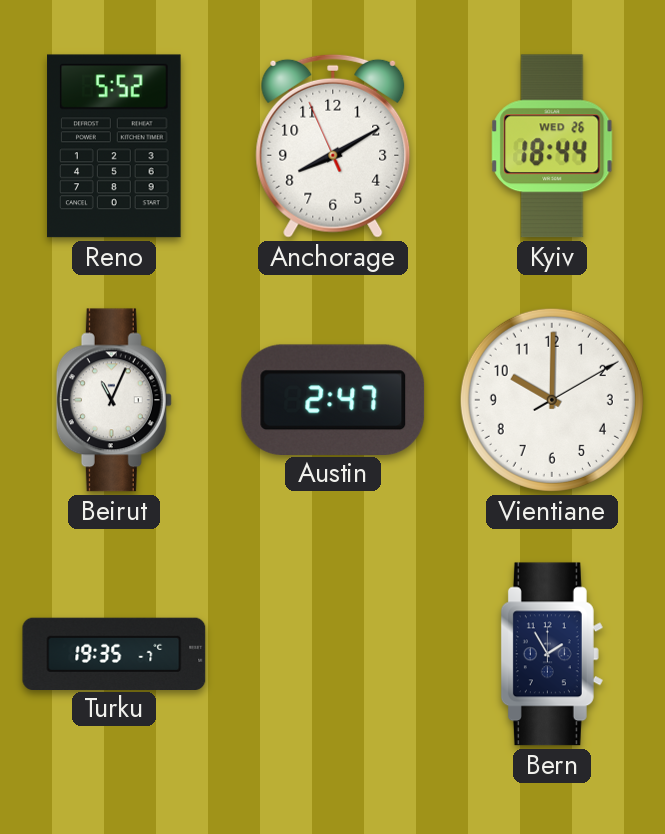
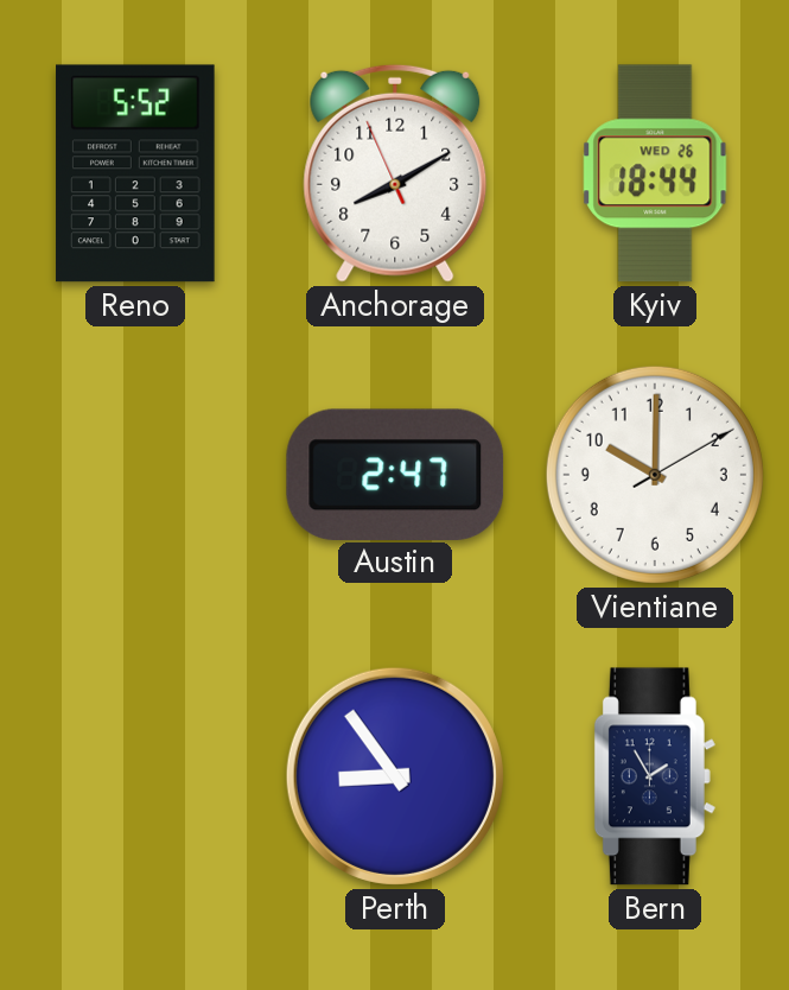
Beirut: 11:04 -> none
Turku: 19:35 -> none
Perth: none -> 8:54
